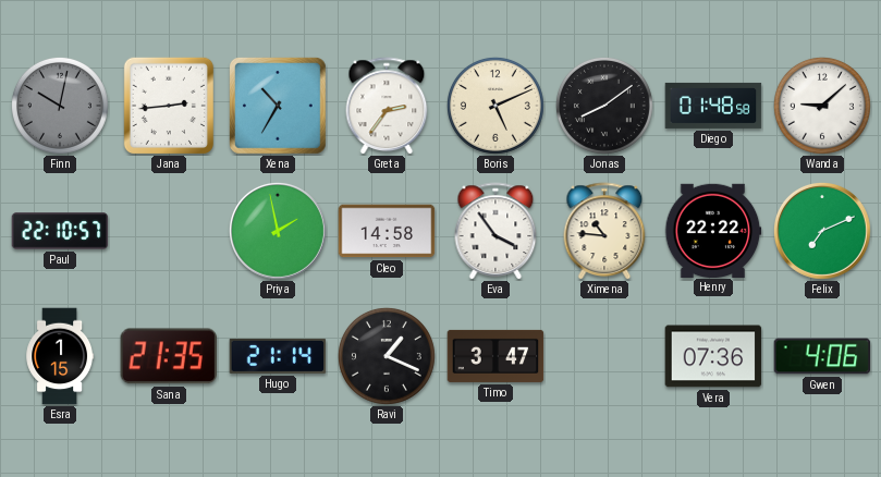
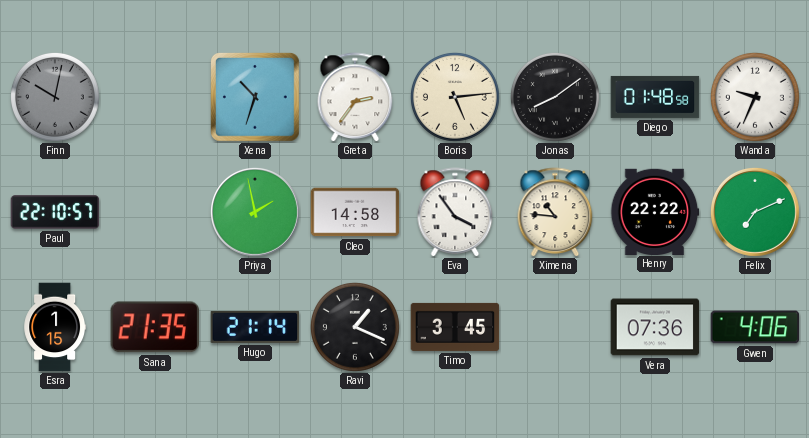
Jana: 2:44 -> none
Xena: 10:35 -> 10:33
Boris: 5:11 -> 5:14
Wanda: 9:08 -> 9:34
Timo: 3:47 -> 3:45
